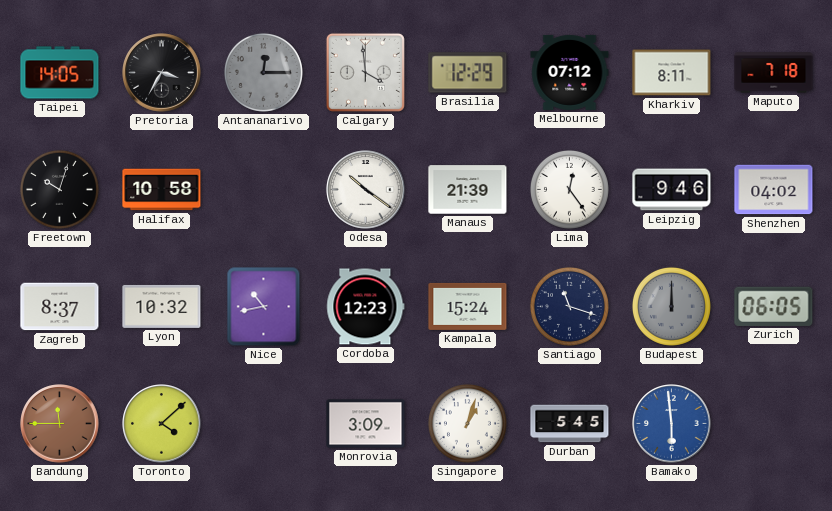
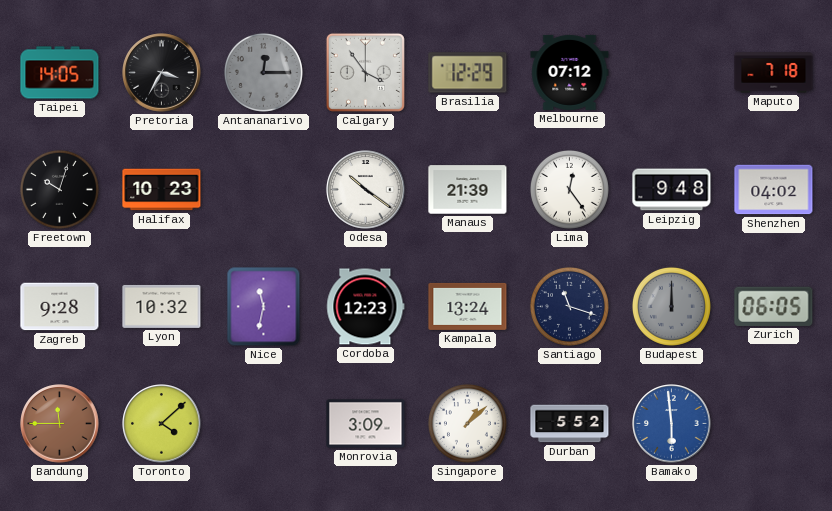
Calgary: 3:59 -> 3:54
Kharkiv: 8:11 -> none
Halifax: 10:58 -> 10:23
Leipzig: 9:46 -> 9:48
Zagreb: 8:37 -> 9:28
Nice: 10:43 -> 11:32
Kampala: 15:24 -> 13:24
Singapore: 1:03 -> 1:08
Durban: 5:45 -> 5:52
